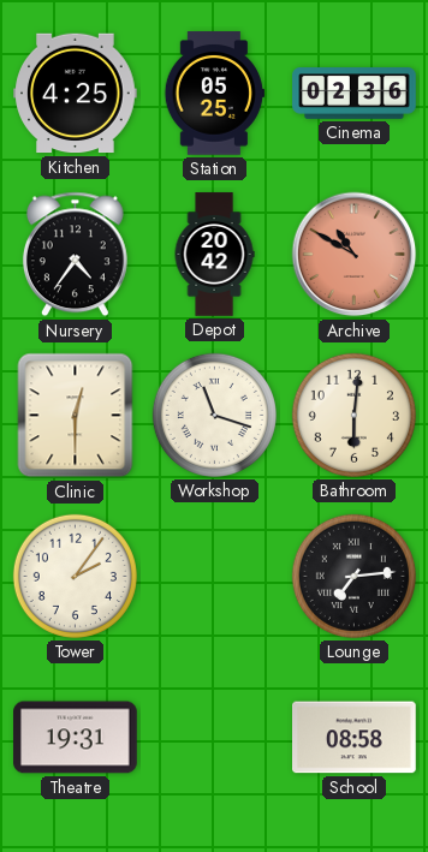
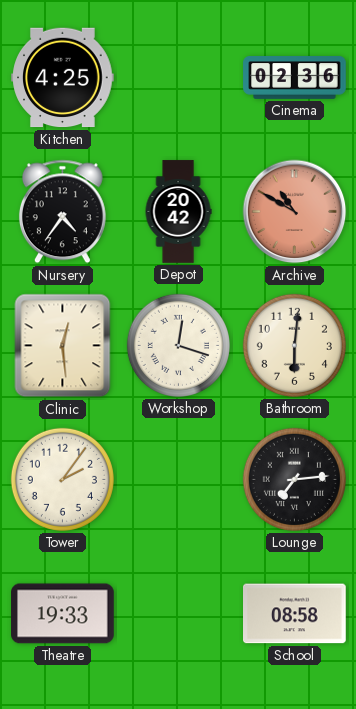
Station: 05:25 -> none
Clinic: 12:30 -> 12:29
Workshop: 11:18 -> 12:18
Theatre: 19:31 -> 19:33
